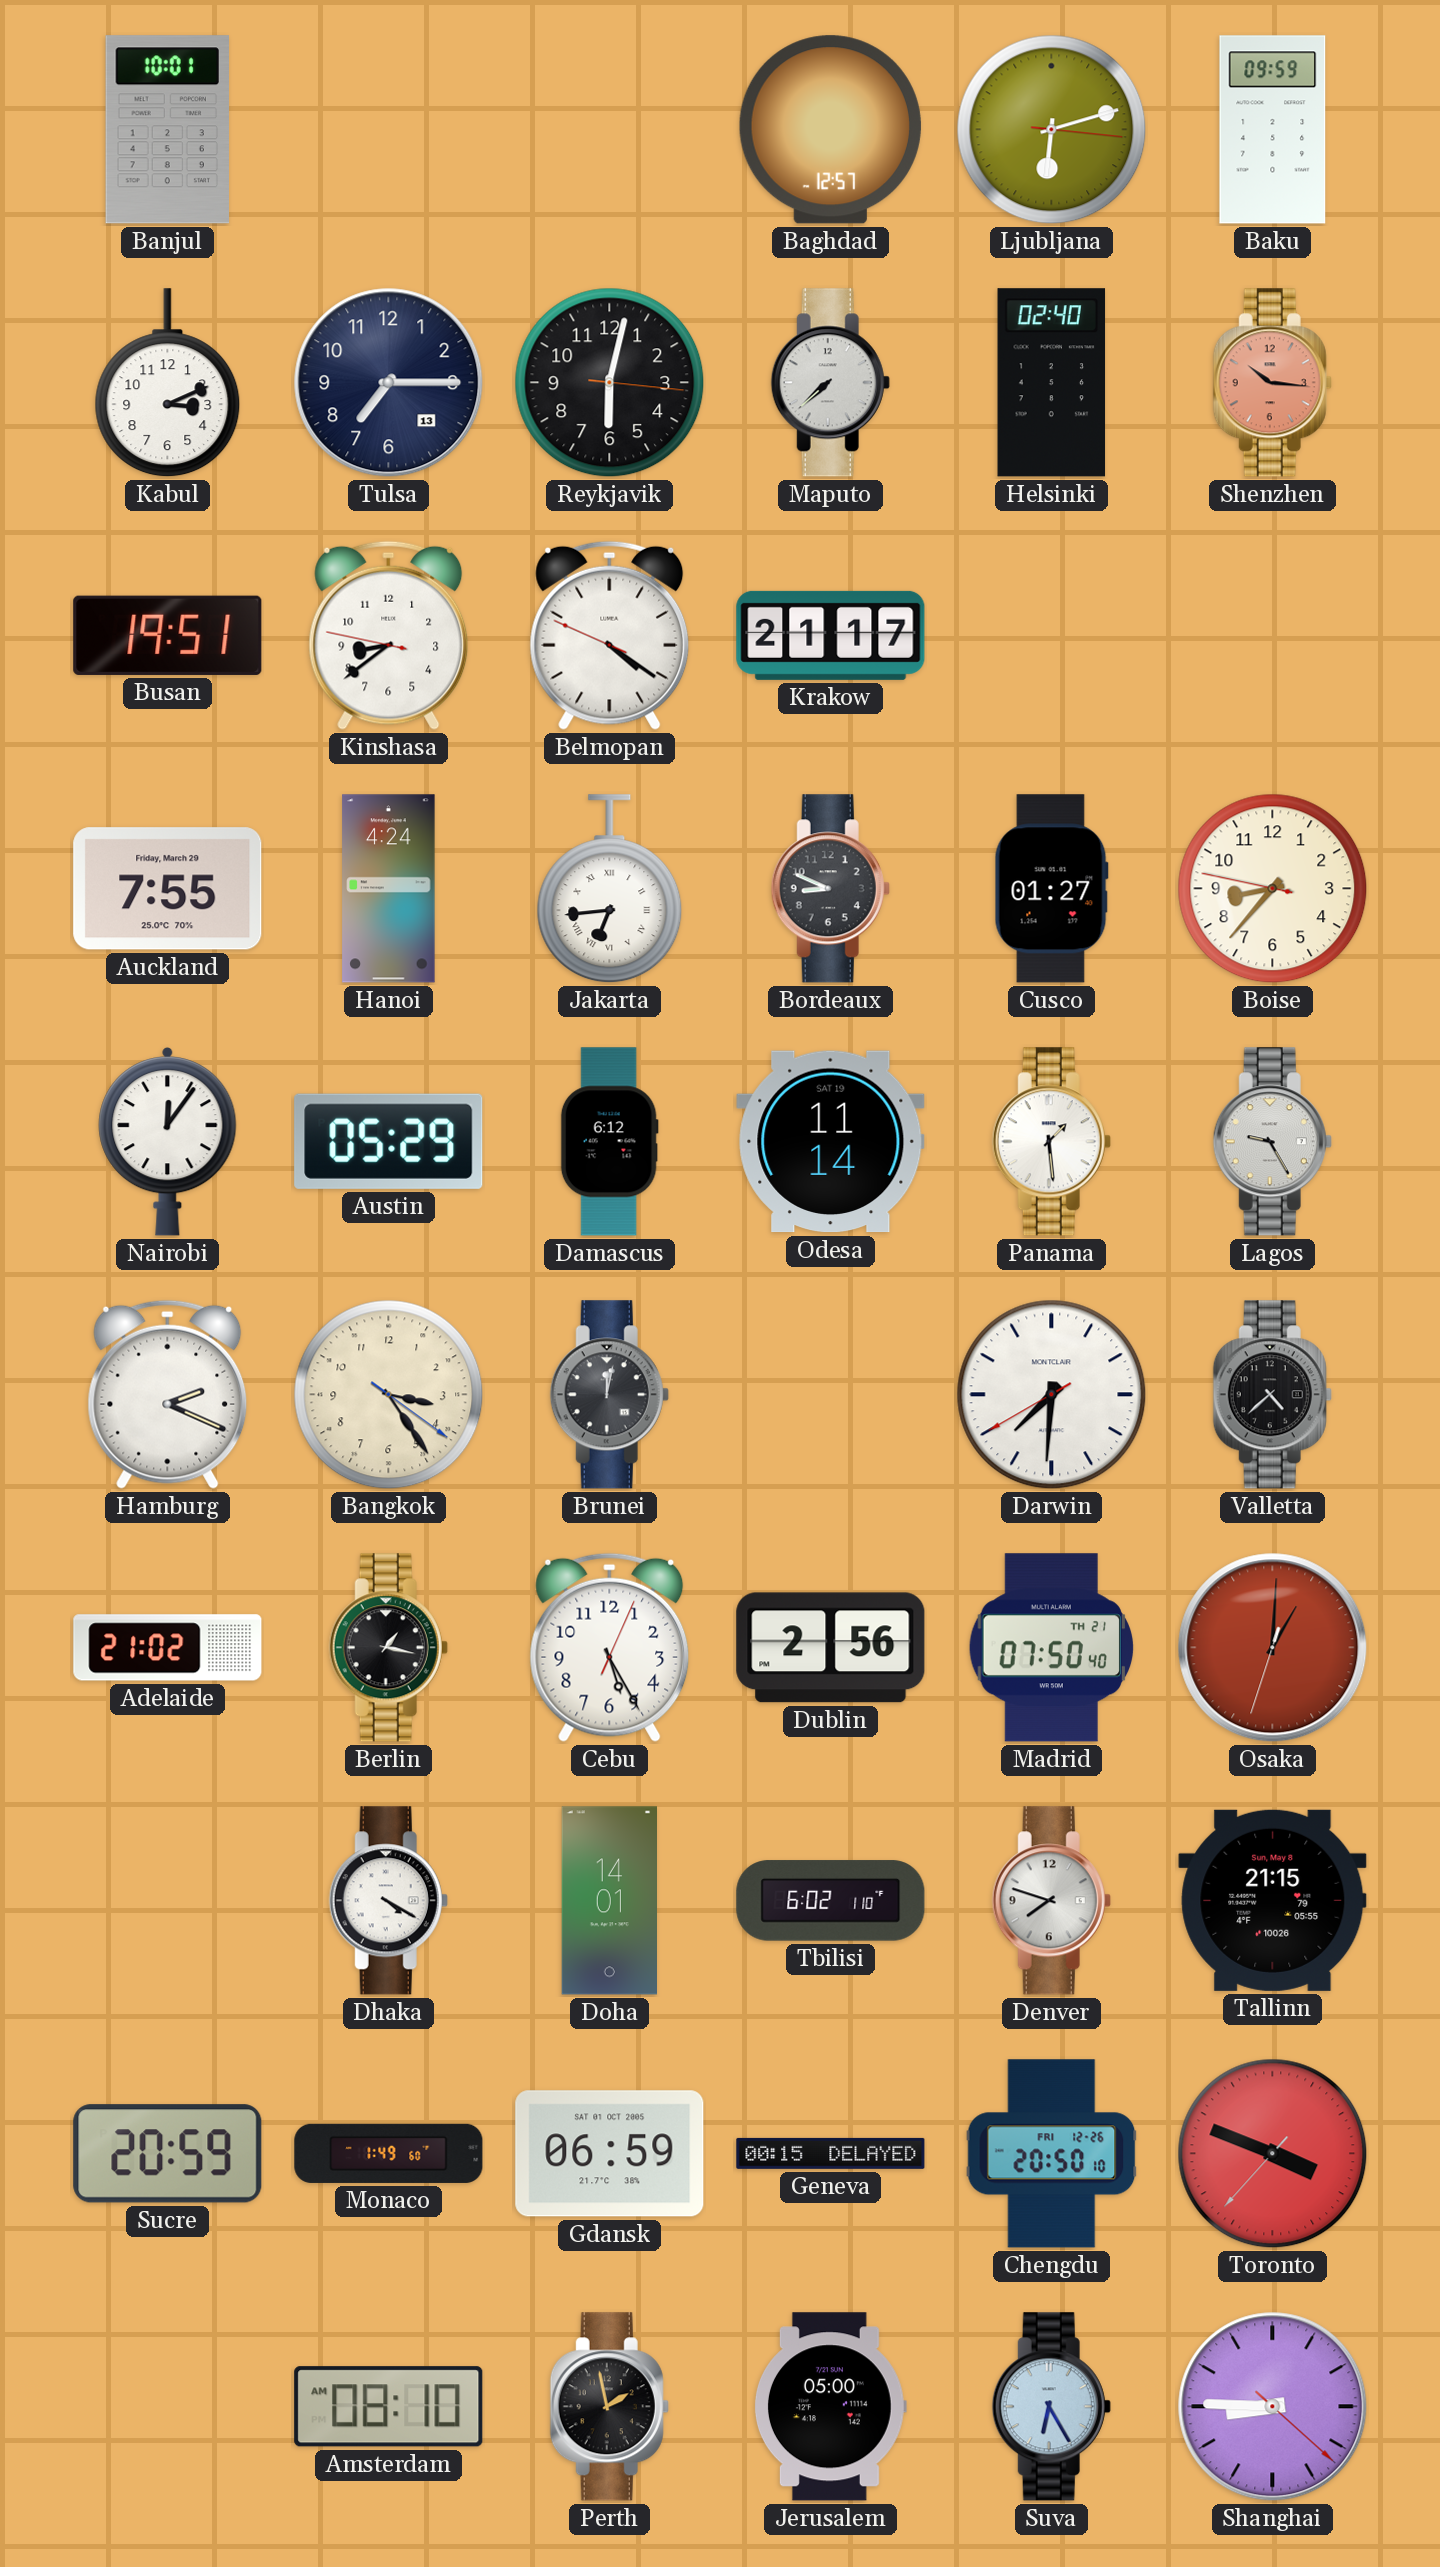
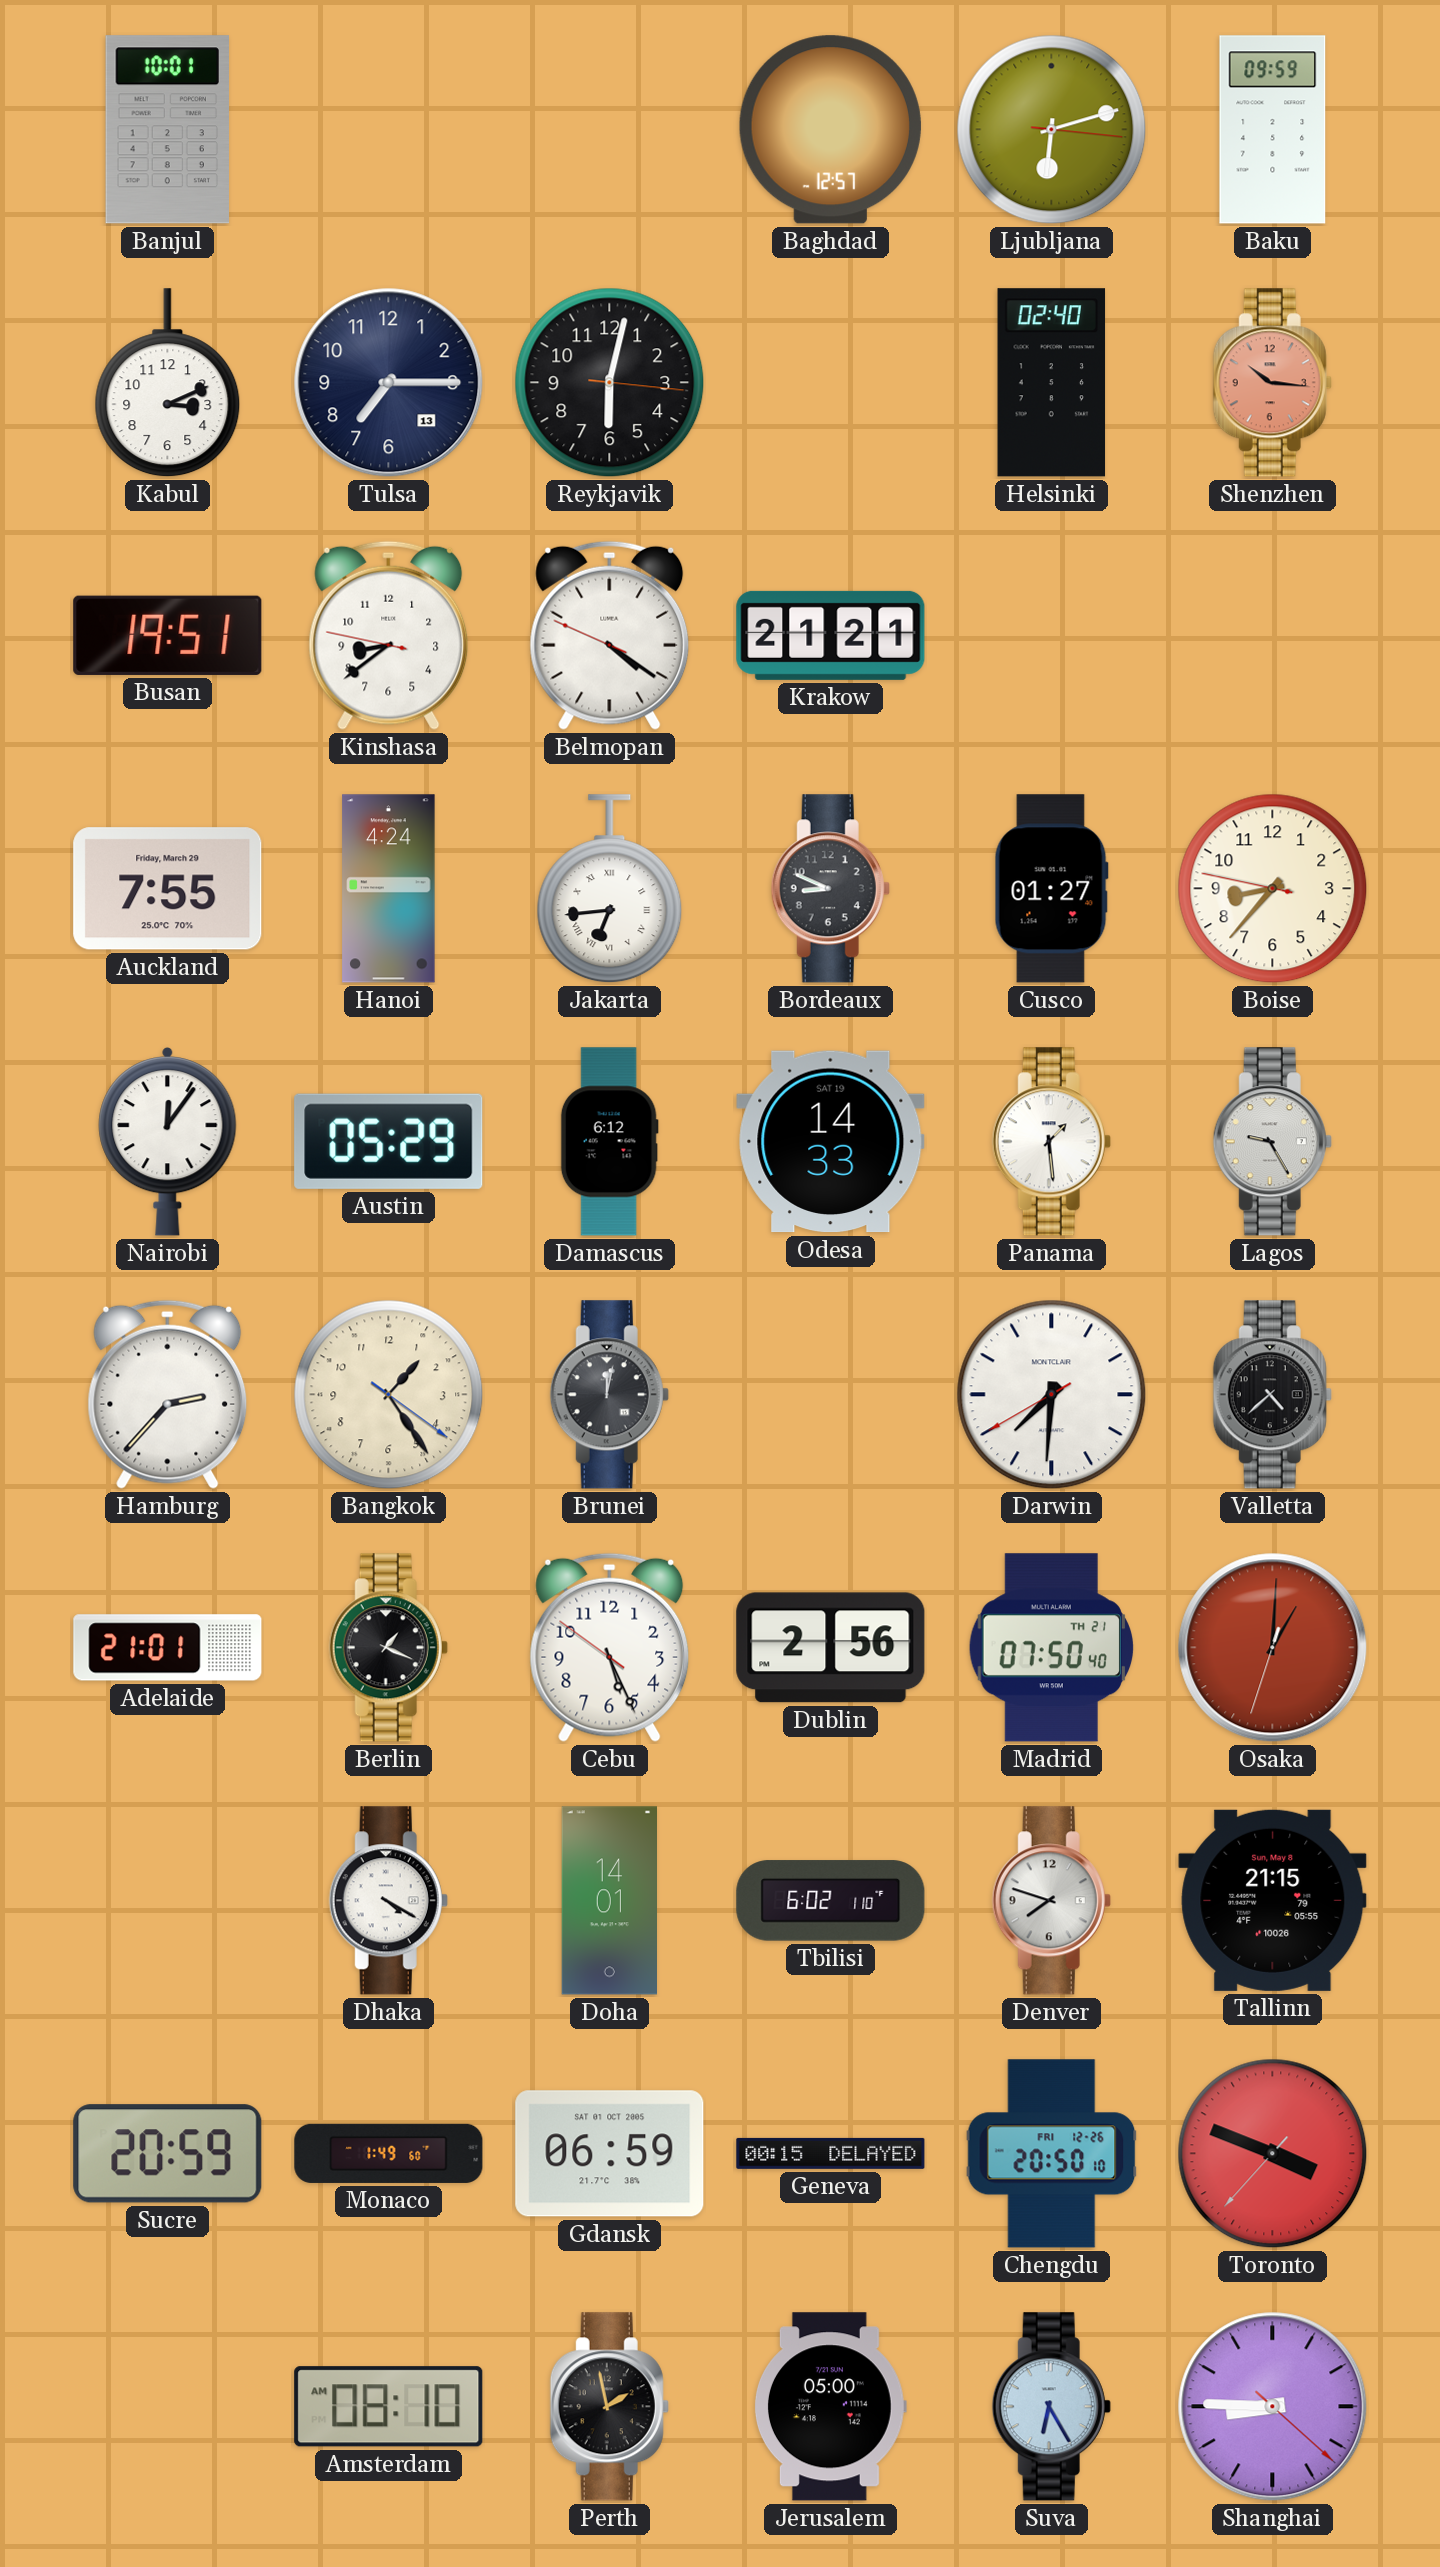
Maputo: 7:38 -> none
Krakow: 21:17 -> 21:21
Odesa: 11:14 -> 14:33
Hamburg: 2:19 -> 2:37
Bangkok: 3:24 -> 1:24
Adelaide: 21:02 -> 21:01
Berlin: 1:17 -> 1:19
Cebu: 5:25:04 -> 5:25:51
